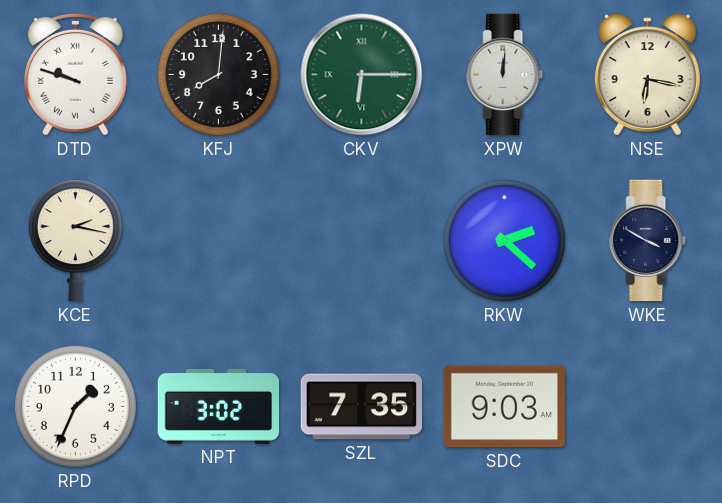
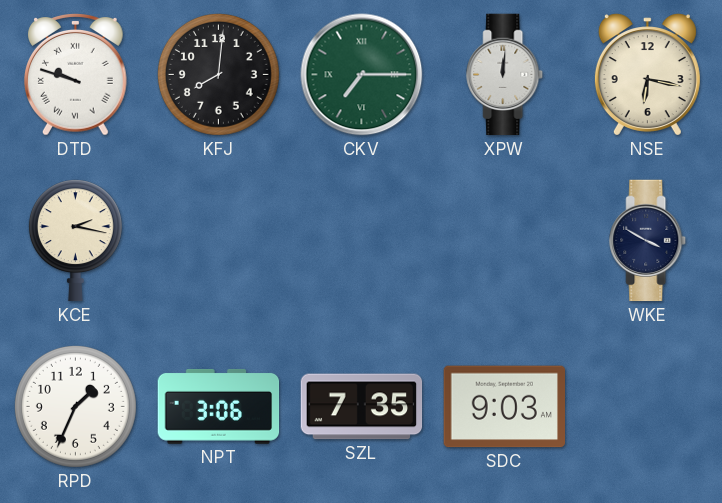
CKV: 6:15 -> 7:15
RKW: 2:22 -> none
NPT: 3:02 -> 3:06
